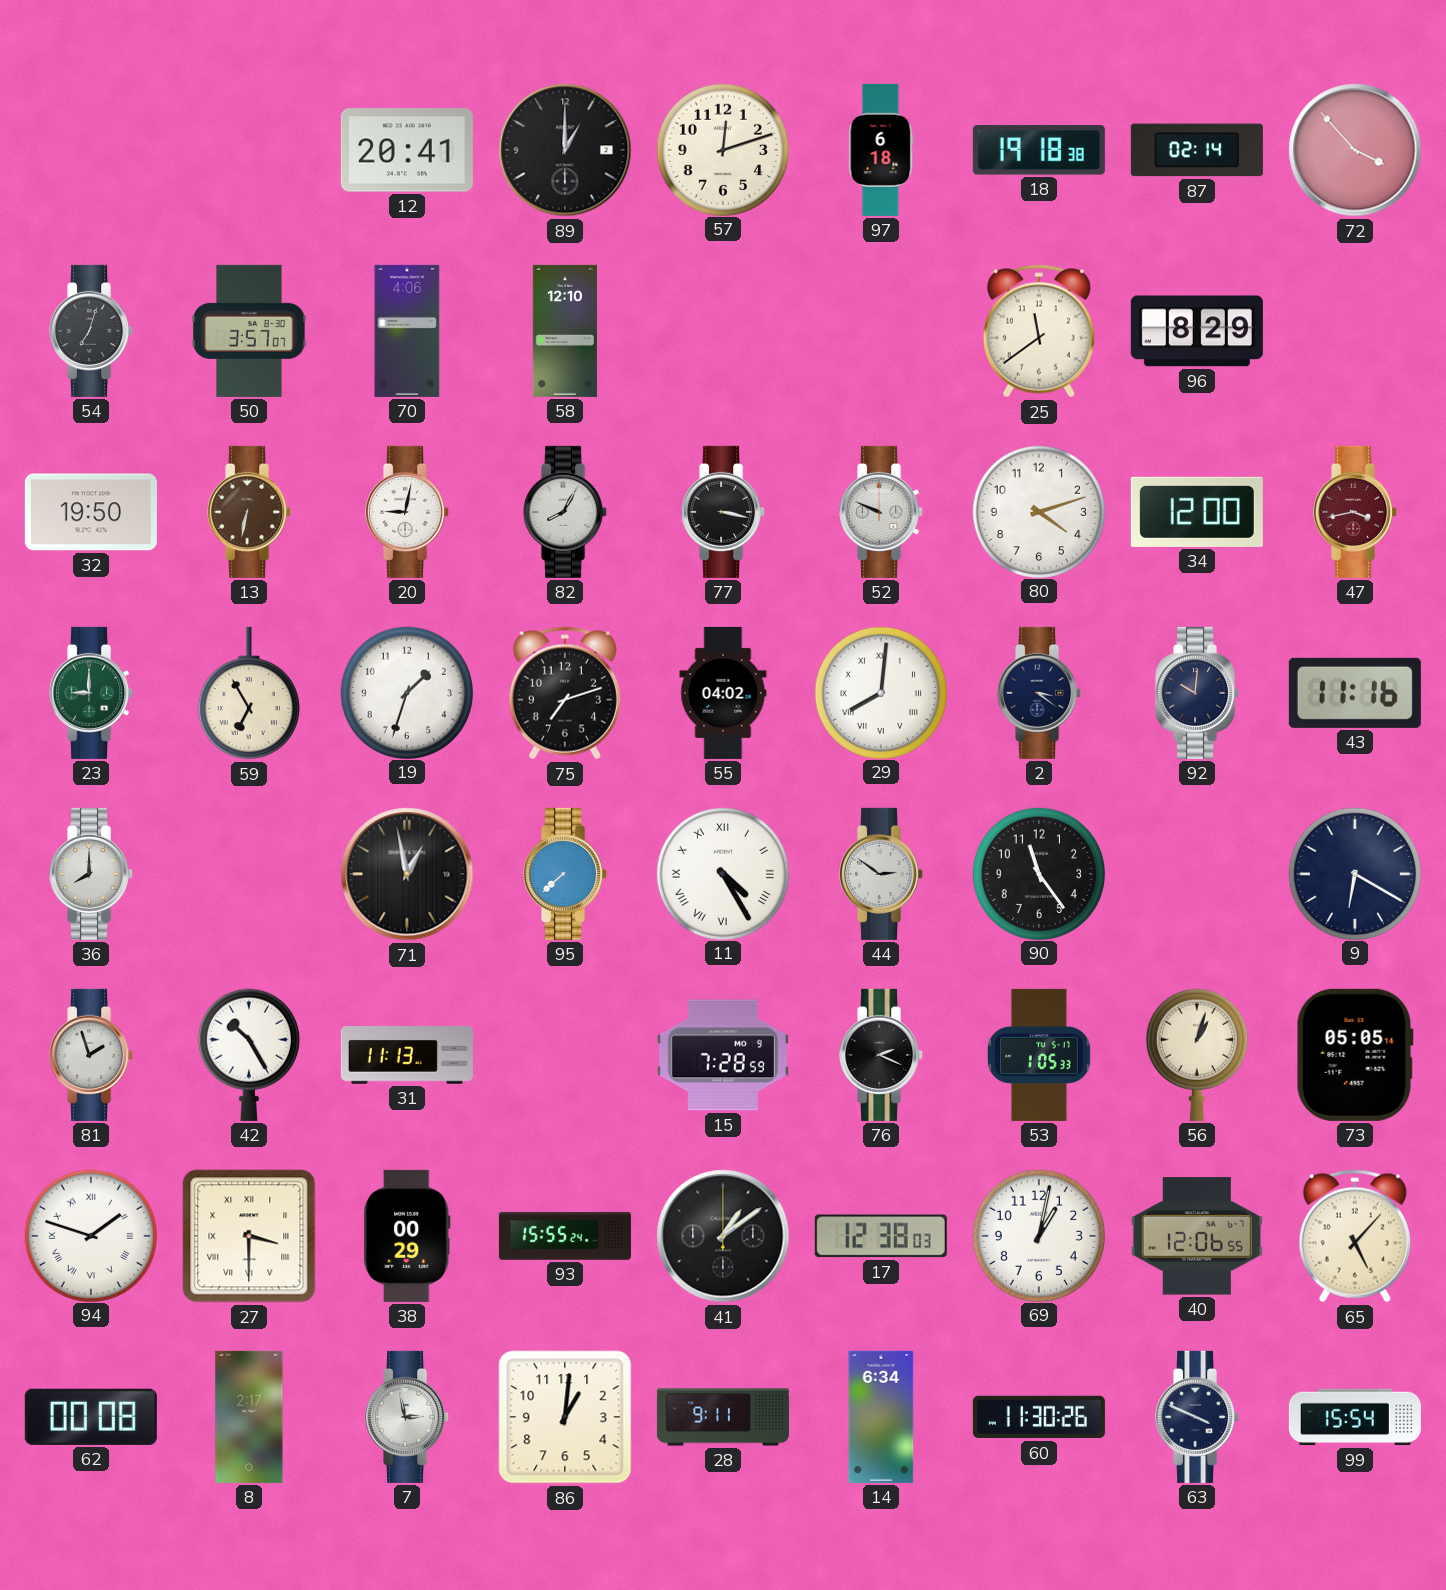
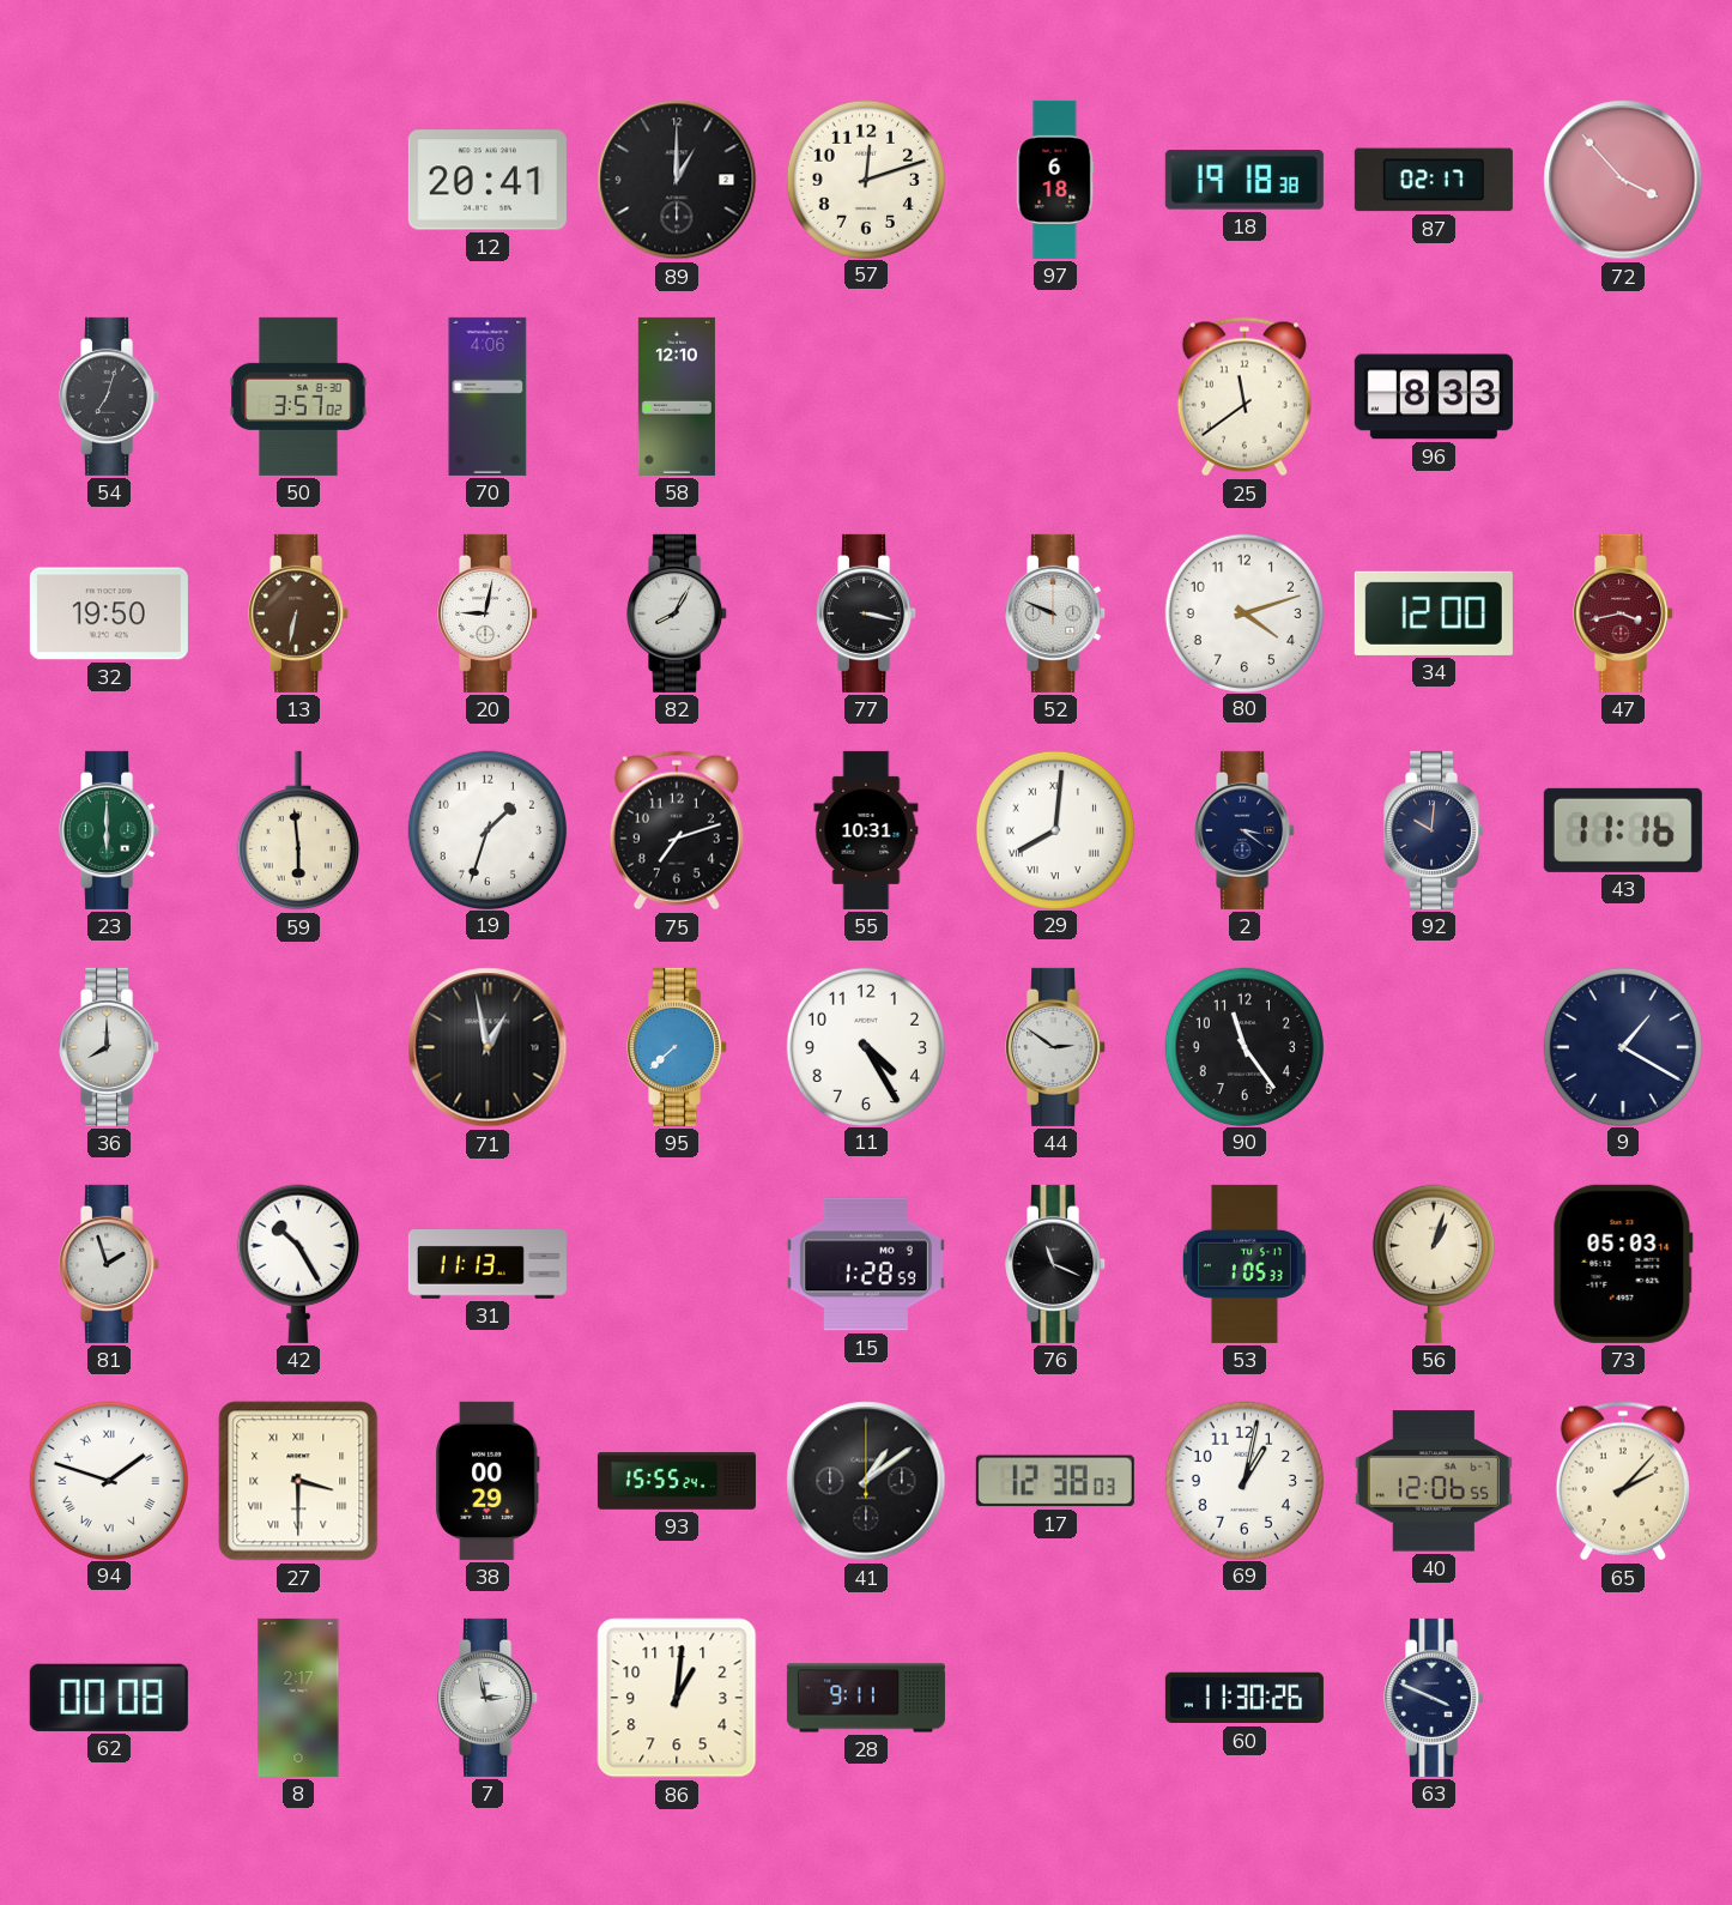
87: 02:14 -> 02:17
50: 3:57:07 -> 3:57:02
96: 8:29 -> 8:33
23: 9:00 -> 6:00
59: 6:55 -> 5:59
55: 04:02 -> 10:31
11 numerals: Roman -> Arabic
9: 6:20 -> 1:20
15: 7:28 -> 1:28
76: 2:19 -> 11:19
73: 05:05 -> 05:03
65: 5:07 -> 2:07
14: 6:34 -> none
99: 15:54 -> none
